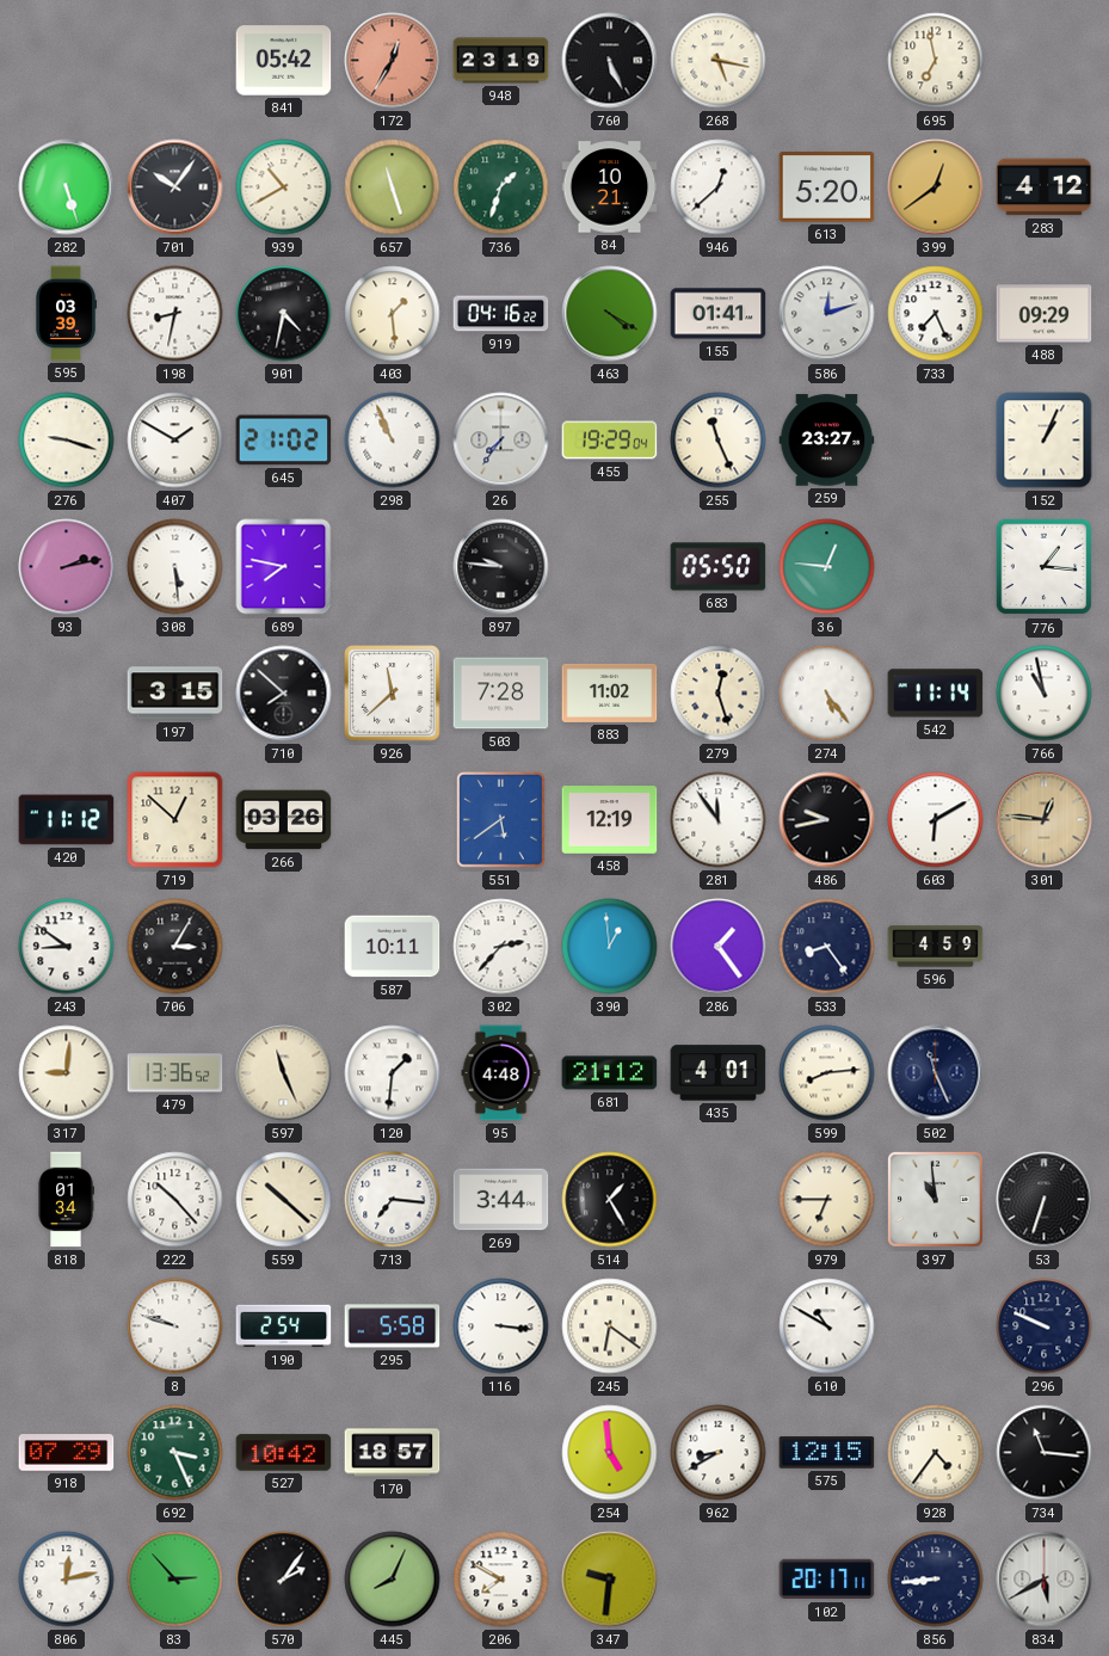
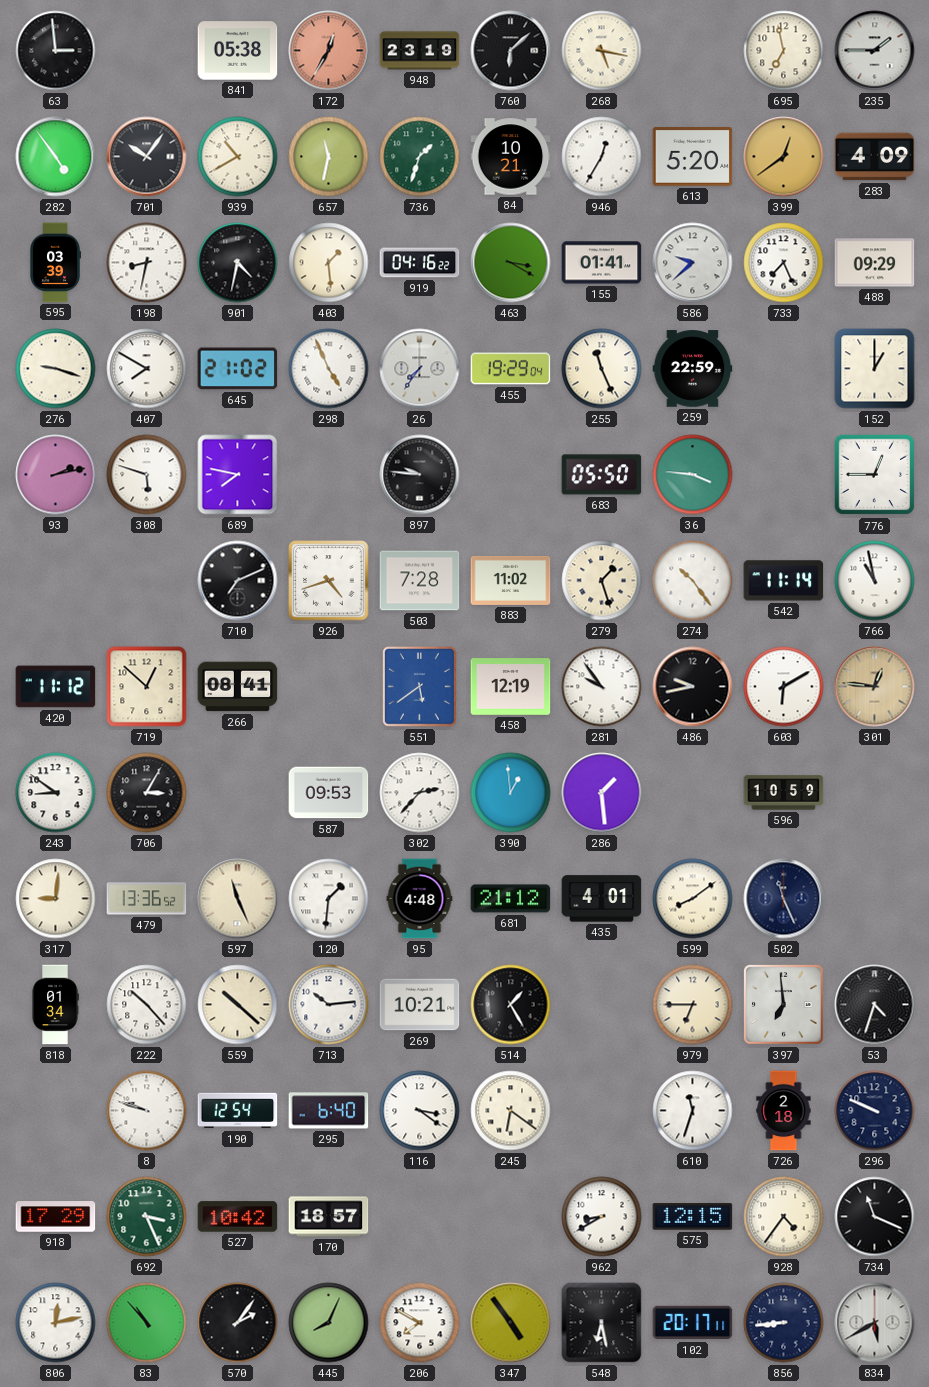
63: none -> 2:59
841: 05:42 -> 05:38
760: 5:26 -> 6:08
235: none -> 1:45
282: 5:27 -> 4:54
657: 11:27 -> 11:32
946: 12:38 -> 12:35
283: 4:12 -> 4:09
463: 4:20 -> 3:20
586: 12:12 -> 9:38
407: 1:50 -> 7:50
298: 10:56 -> 4:56
259: 23:27 -> 22:59
152: 1:04 -> 1:00
308: 5:29 -> 5:48
36: 12:46 -> 3:46
776: 1:16 -> 12:45
197: 3:15 -> none
710: 7:52 -> 7:11
926: 11:38 -> 4:42
279: 12:27 -> 1:27
274: 5:24 -> 10:24
266: 03:26 -> 08:41
281: 11:54 -> 9:54
587: 10:11 -> 09:53
286: 1:24 -> 1:29
533: 8:24 -> none
596: 4:59 -> 10:59
599: 8:14 -> 8:09
713: 7:16 -> 10:14
269: 3:44 -> 10:21
397: 10:59 -> 6:59
53: 6:33 -> 4:33
190: 2:54 -> 12:54
295: 5:58 -> 6:40
116: 3:16 -> 3:21
610: 10:50 -> 11:33
726: none -> 2:18
918: 07:29 -> 17:29
254: 4:59 -> none
734: 11:16 -> 11:19
83: 2:53 -> 10:53
347: 9:31 -> 4:54
548: none -> 6:28
